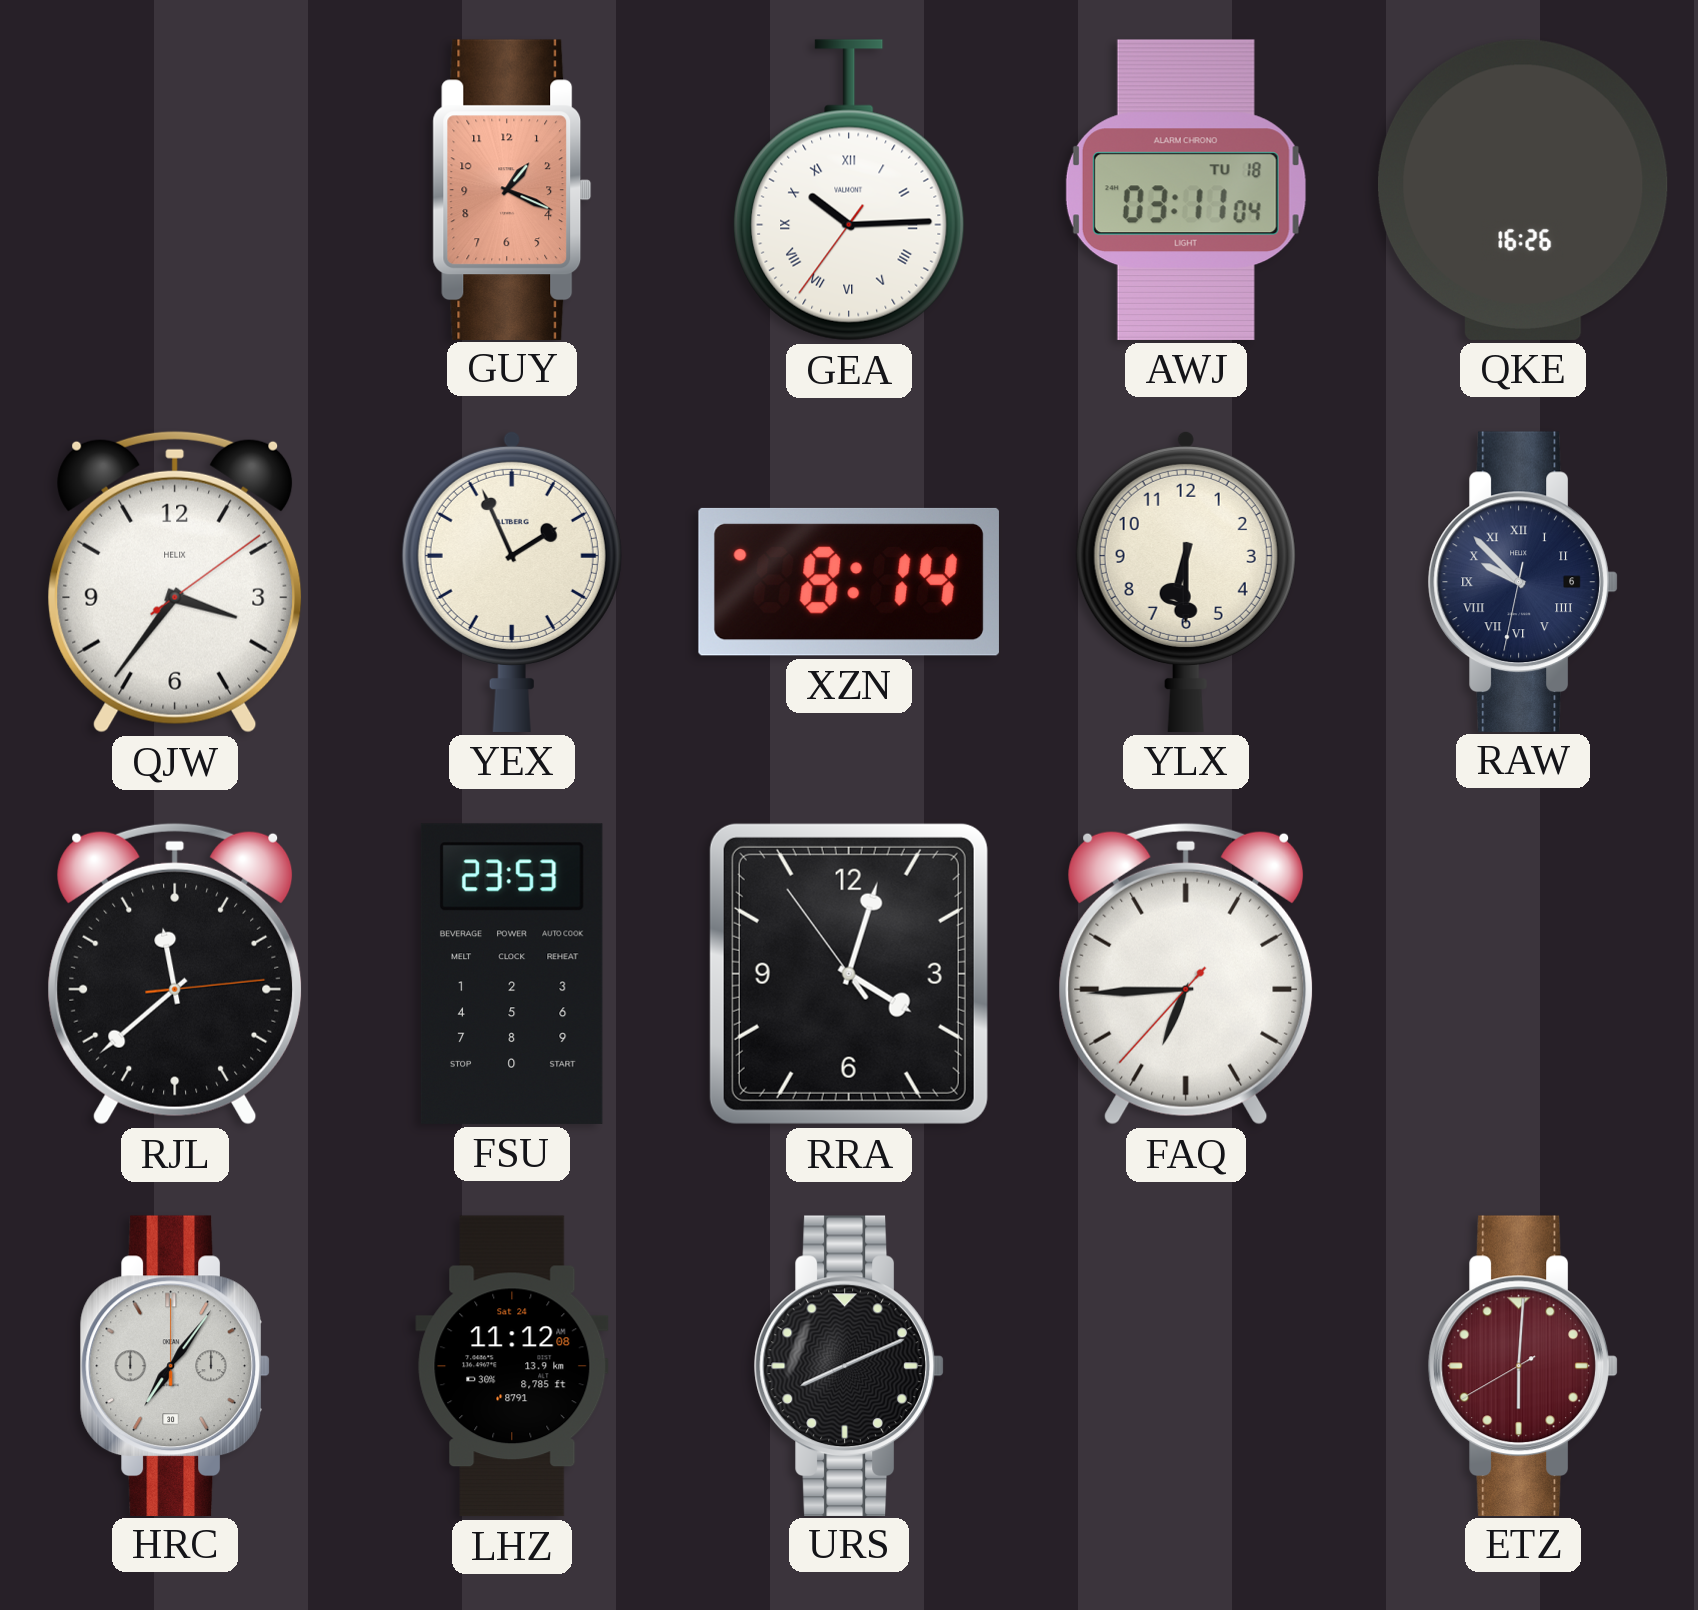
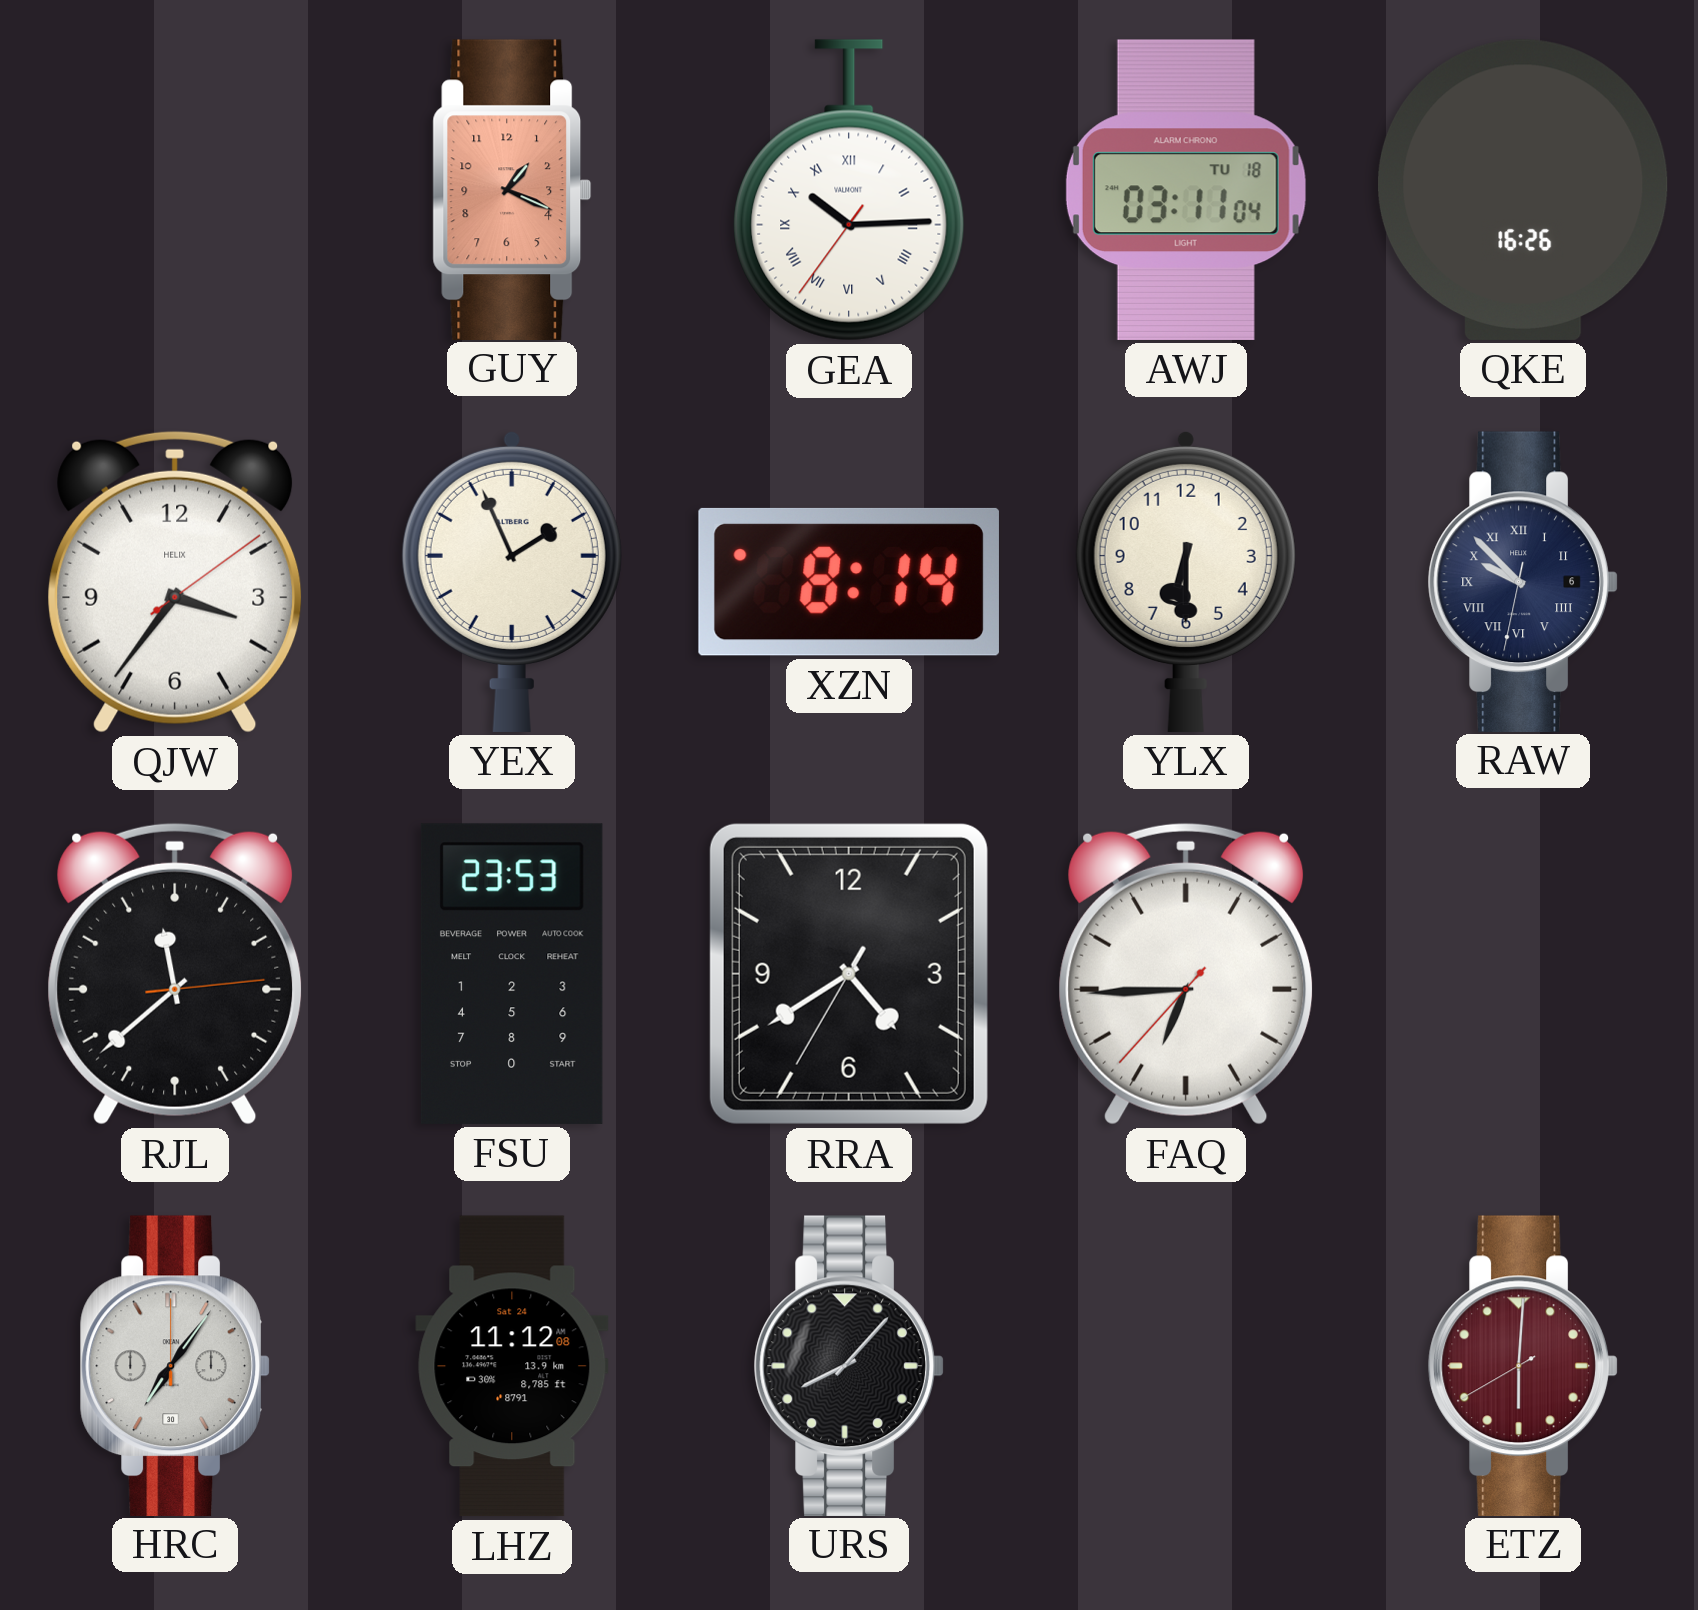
RRA: 4:02 -> 4:39
URS: 8:11 -> 8:07
